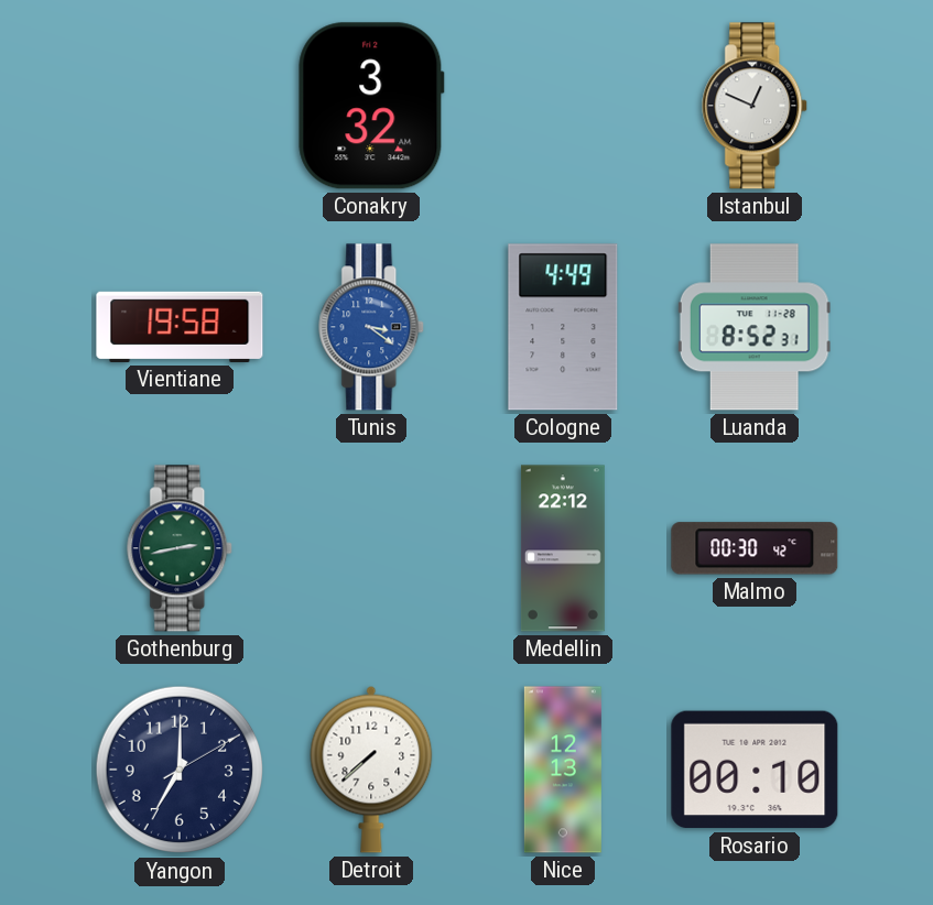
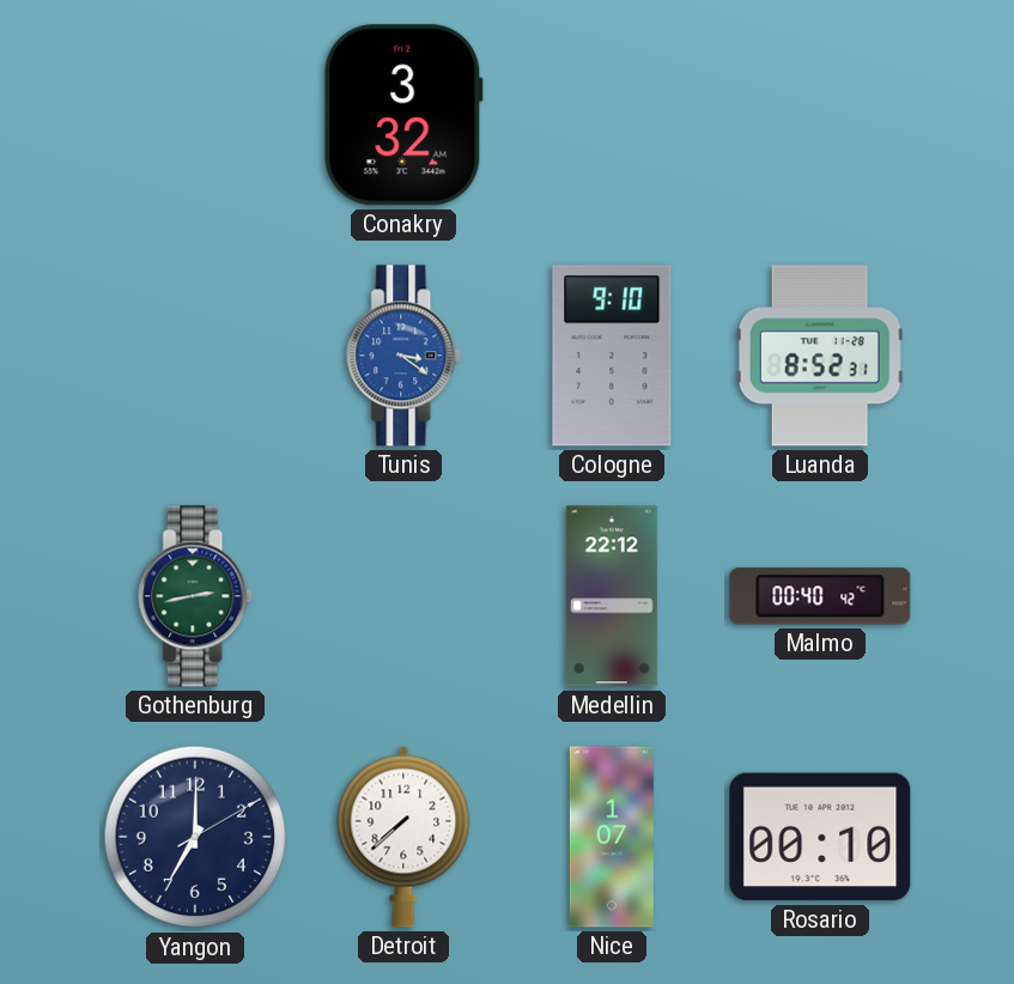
Istanbul: 12:49 -> none
Vientiane: 19:58 -> none
Cologne: 4:49 -> 9:10
Malmo: 00:30 -> 00:40
Nice: 12:13 -> 1:07
